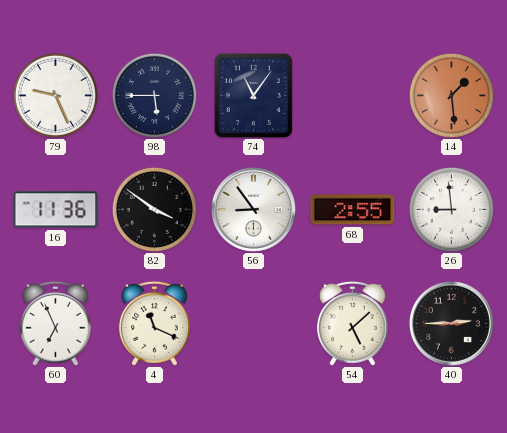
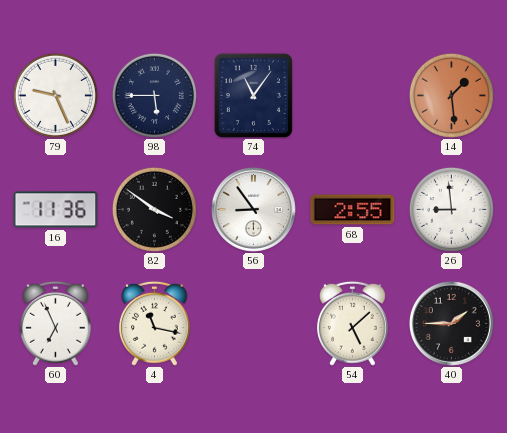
4: 11:19 -> 11:17
40: 2:45 -> 1:45
